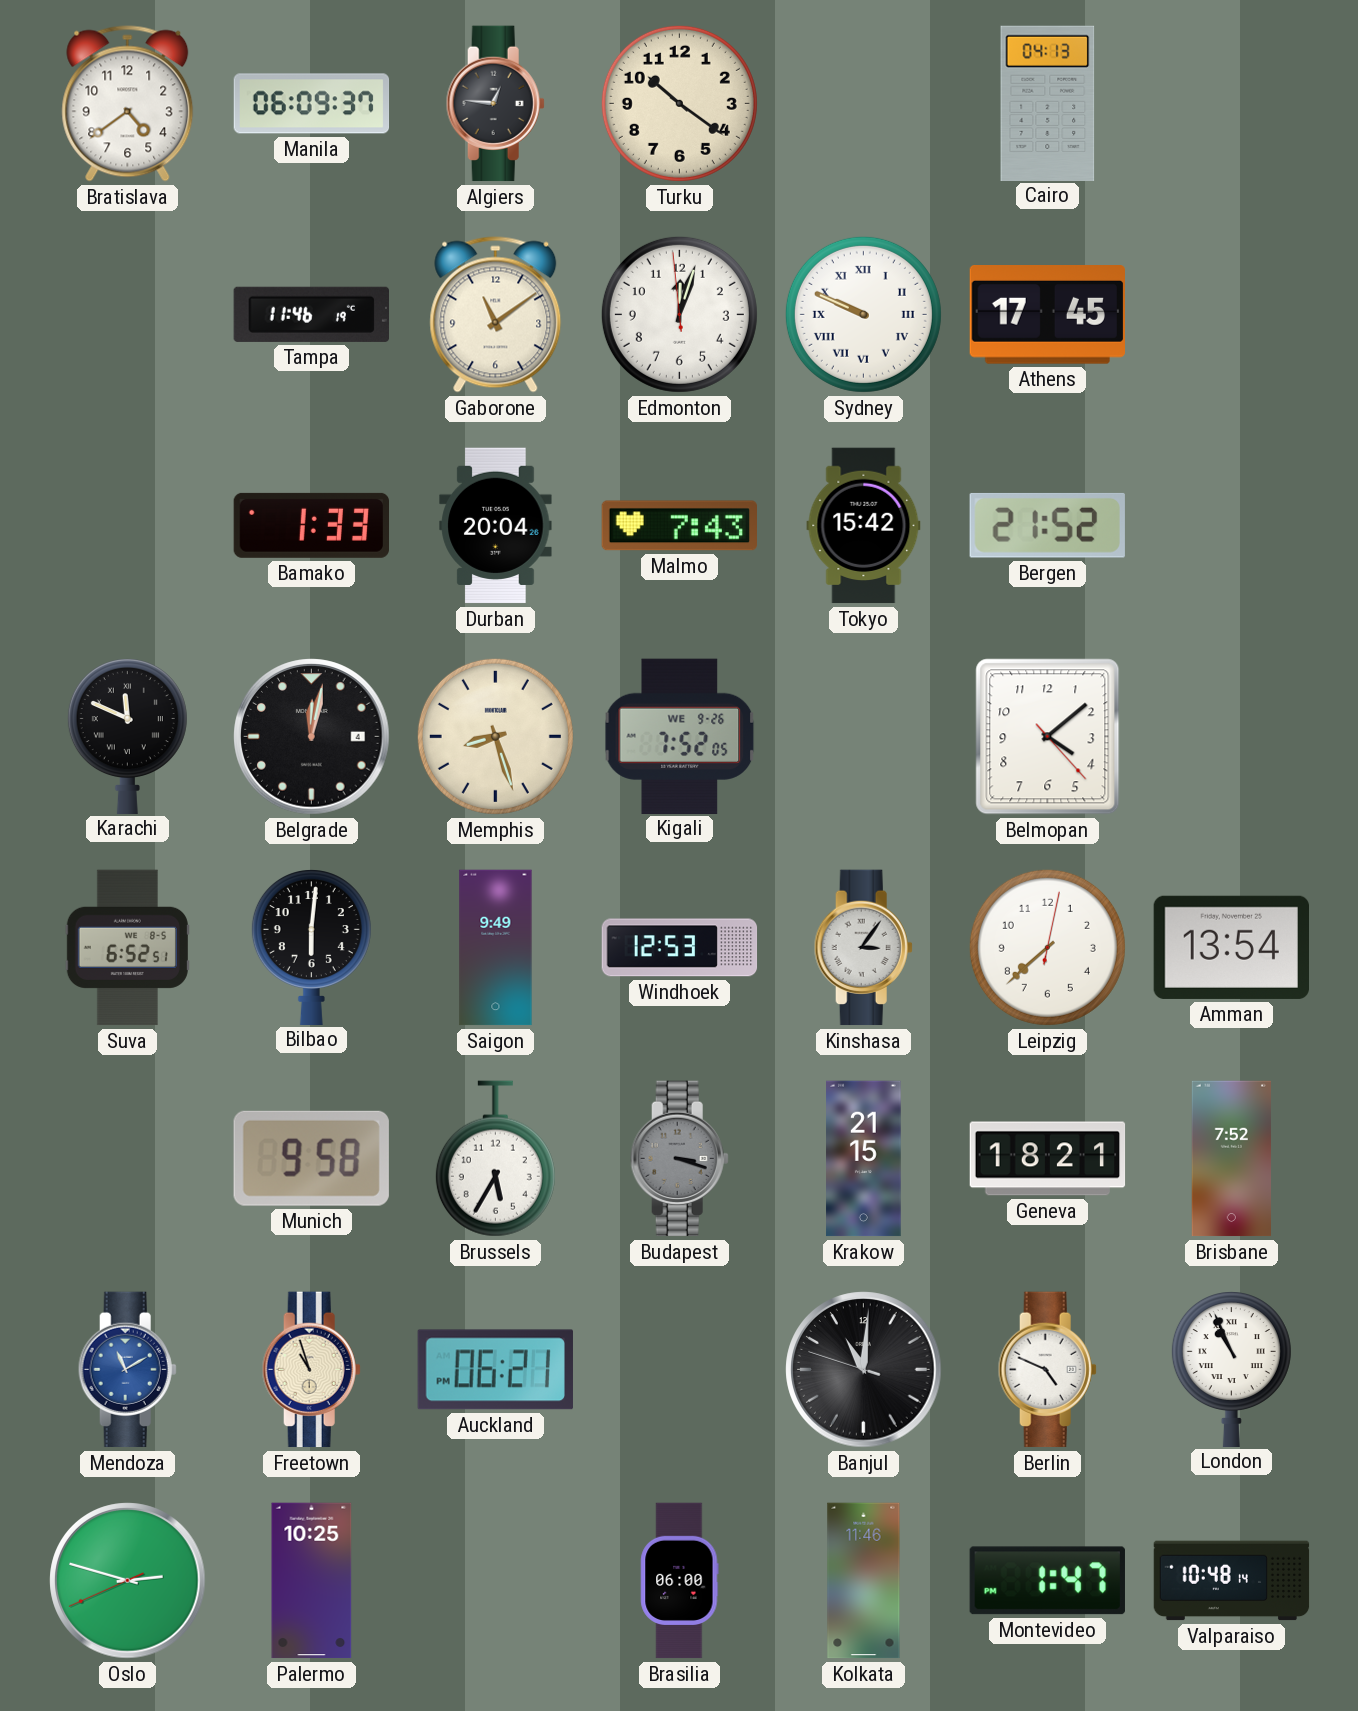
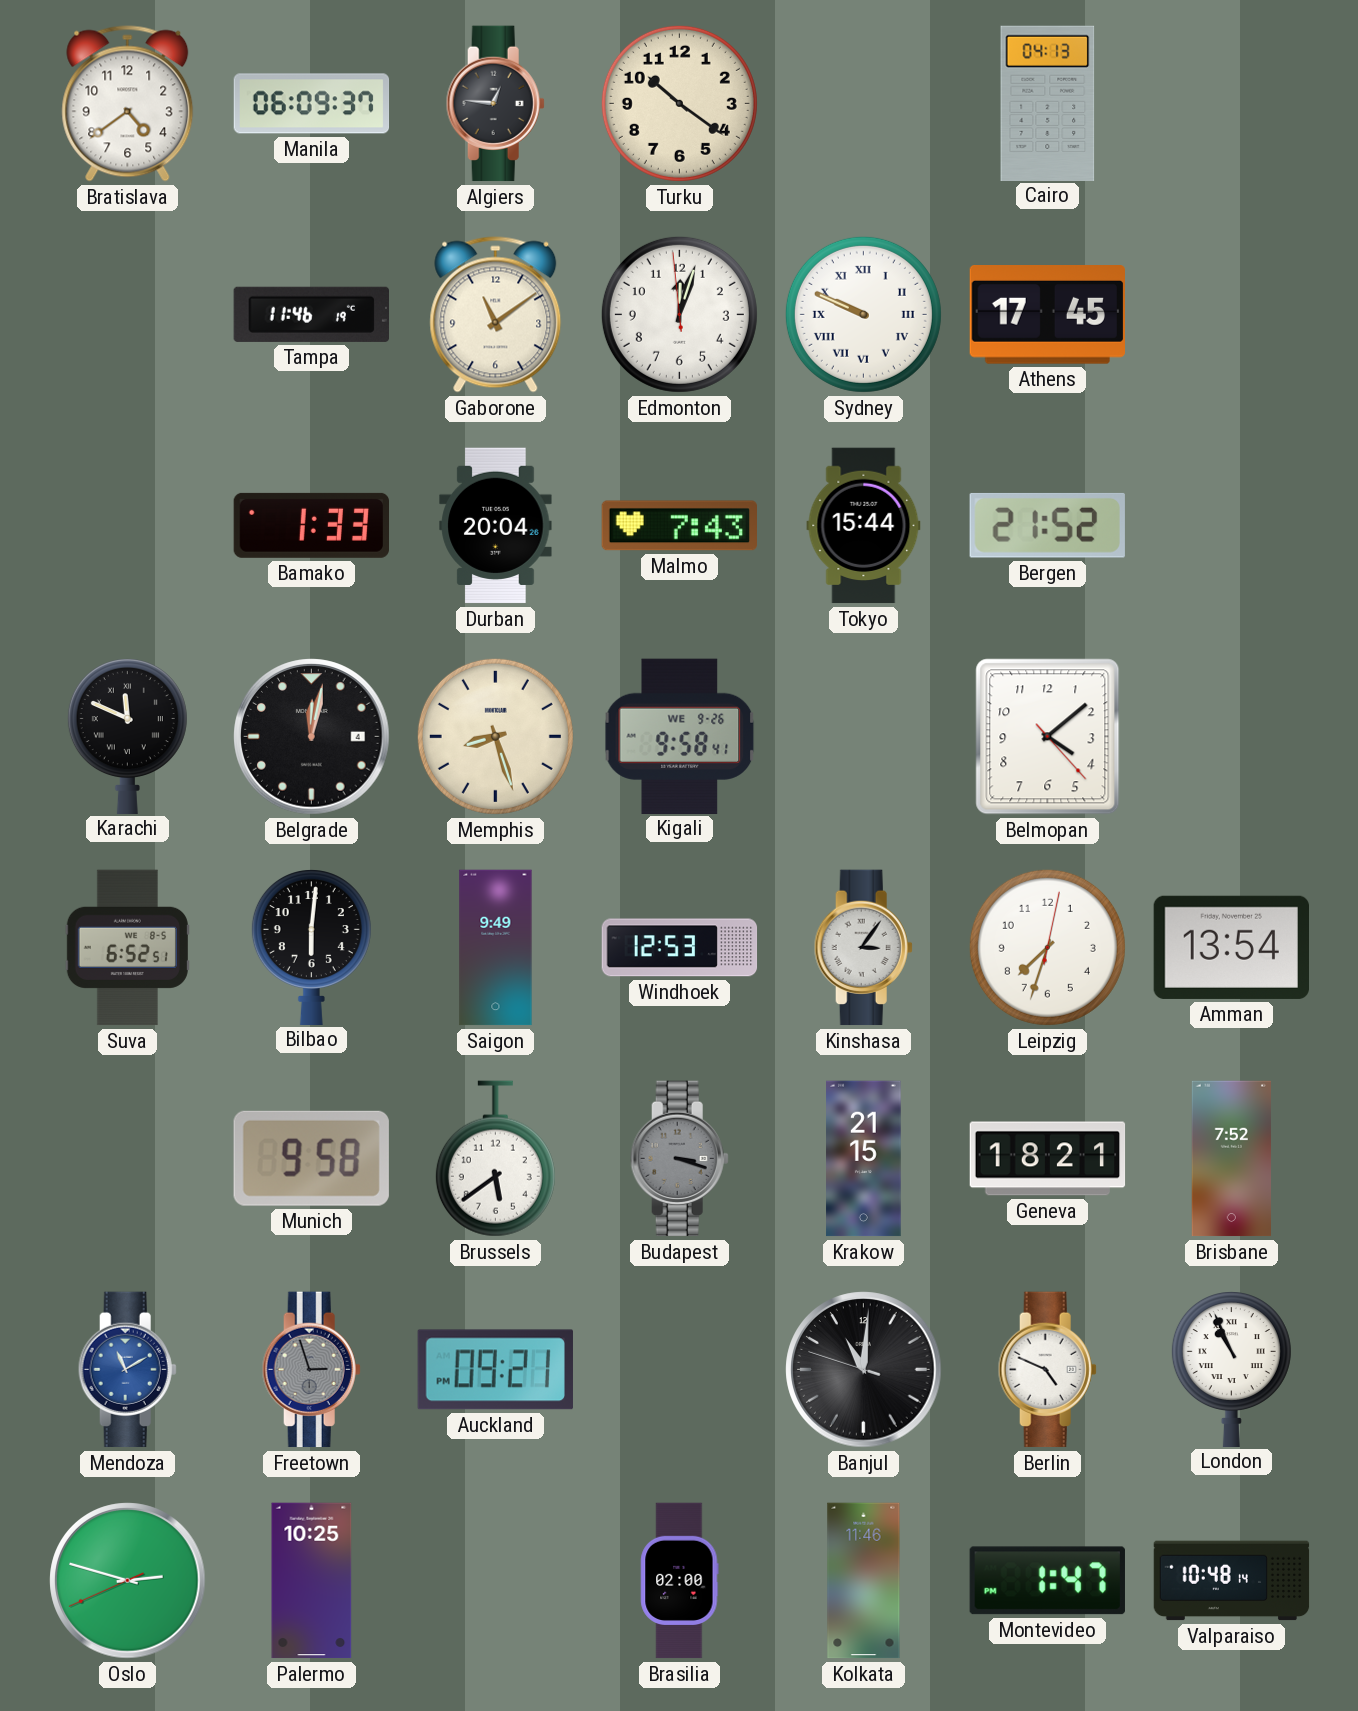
Tokyo: 15:42 -> 15:44
Kigali: 7:52 -> 9:58
Leipzig: 7:38 -> 7:33
Brussels: 5:35 -> 5:39
Freetown: 10:57 -> 2:57
Freetown dial: cream -> grey
Auckland: 06:21 -> 09:21
Brasilia: 06:00 -> 02:00
